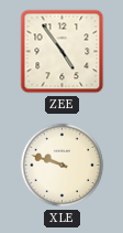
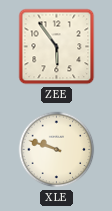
ZEE: 4:54 -> 5:54
